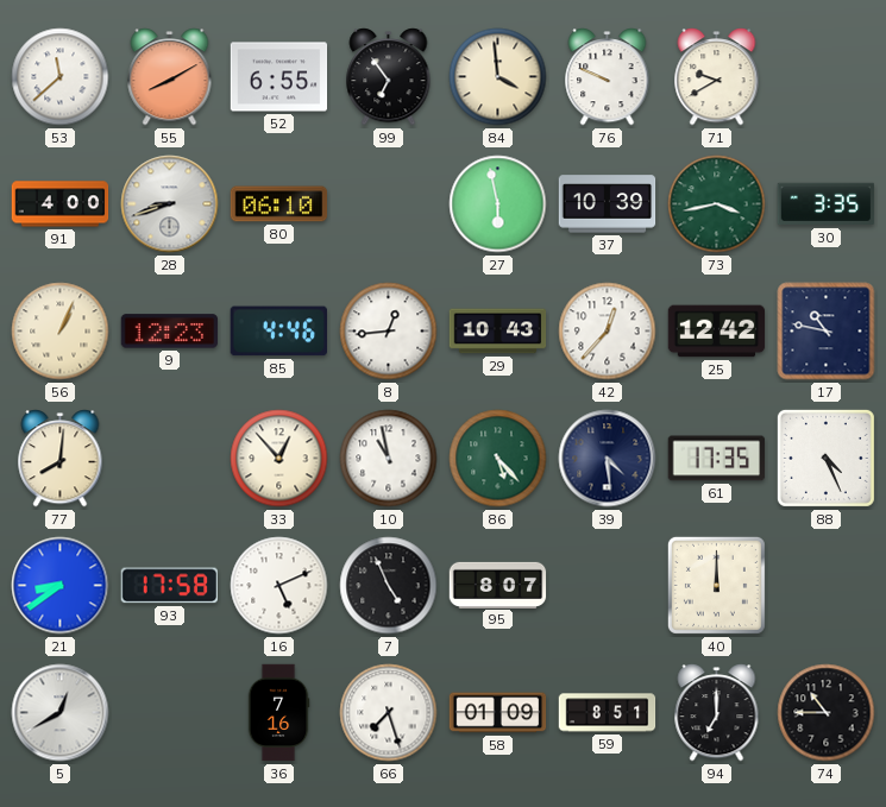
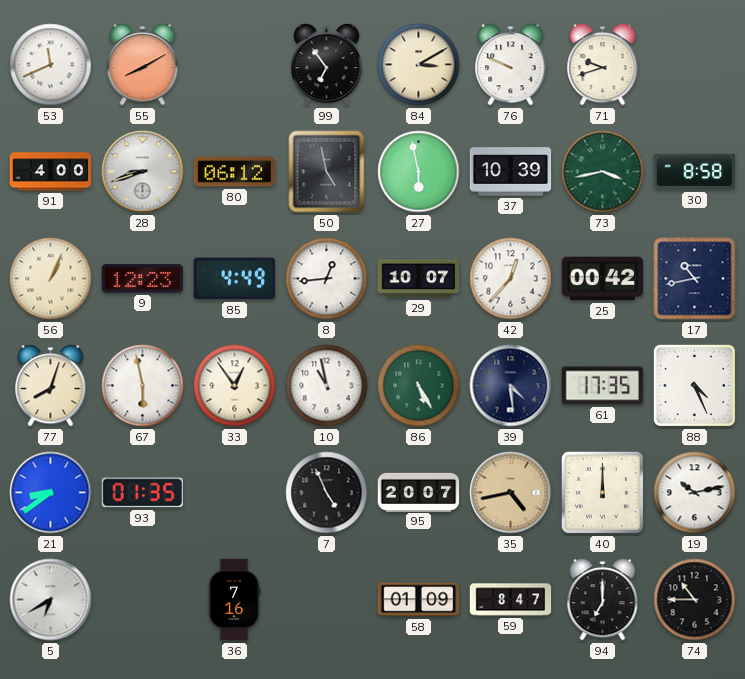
53: 11:38 -> 11:41
52: 6:55 -> none
84: 3:59 -> 3:10
71: 9:40 -> 9:42
80: 06:10 -> 06:12
50: none -> 4:58
30: 3:35 -> 8:58
85: 4:46 -> 4:49
29: 10:43 -> 10:07
25: 12:42 -> 00:42
17: 10:47 -> 10:43
77: 8:01 -> 8:03
67: none -> 5:58
33: 12:53 -> 12:54
86: 5:23 -> 5:25
93: 17:58 -> 01:35
16: 5:11 -> none
95: 8:07 -> 20:07
35: none -> 4:43
19: none -> 10:13
5: 12:40 -> 6:40
66: 7:27 -> none
59: 8:51 -> 8:47
